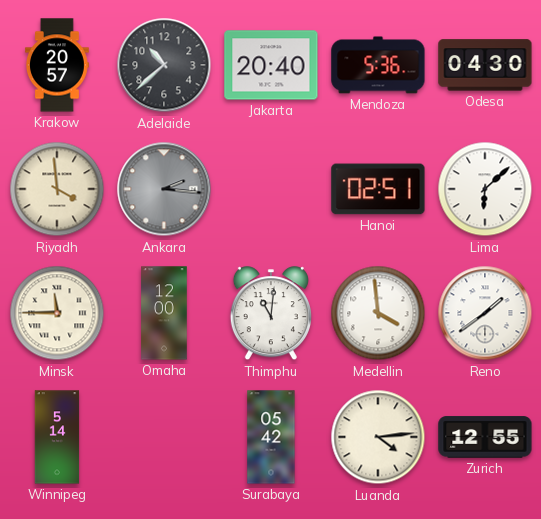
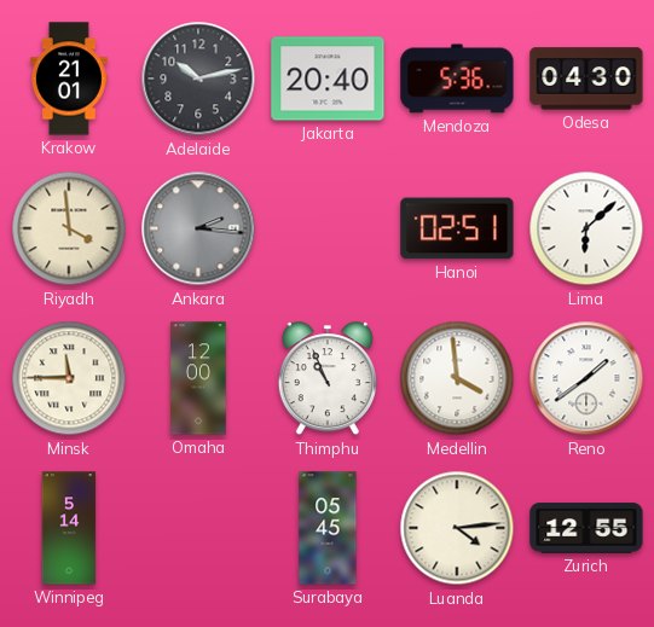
Krakow: 20:57 -> 21:01
Adelaide: 10:38 -> 10:13
Thimphu: 11:01 -> 10:56
Surabaya: 05:42 -> 05:45
